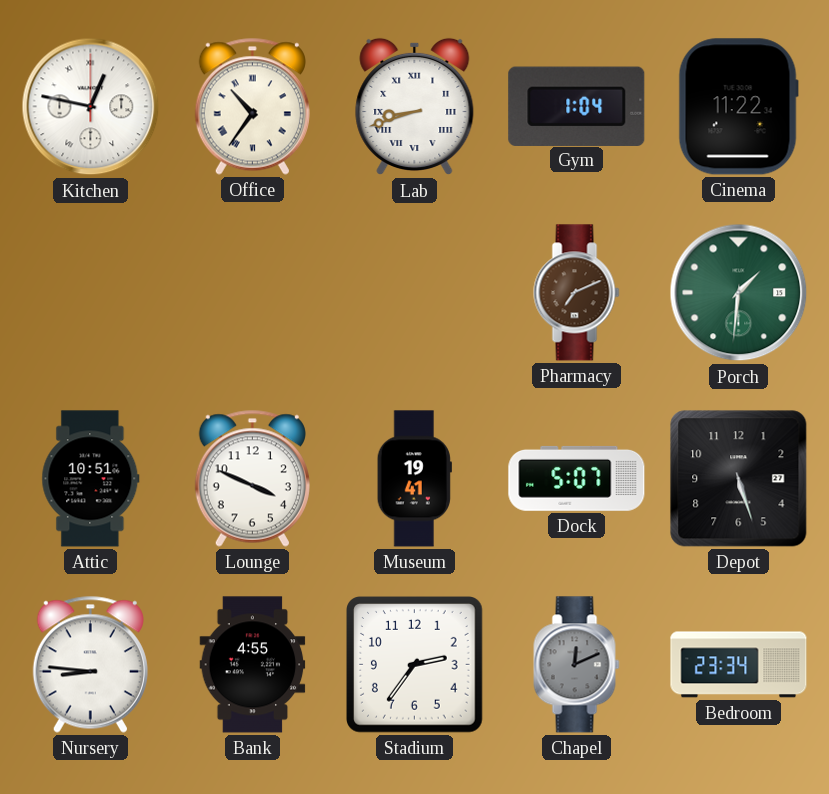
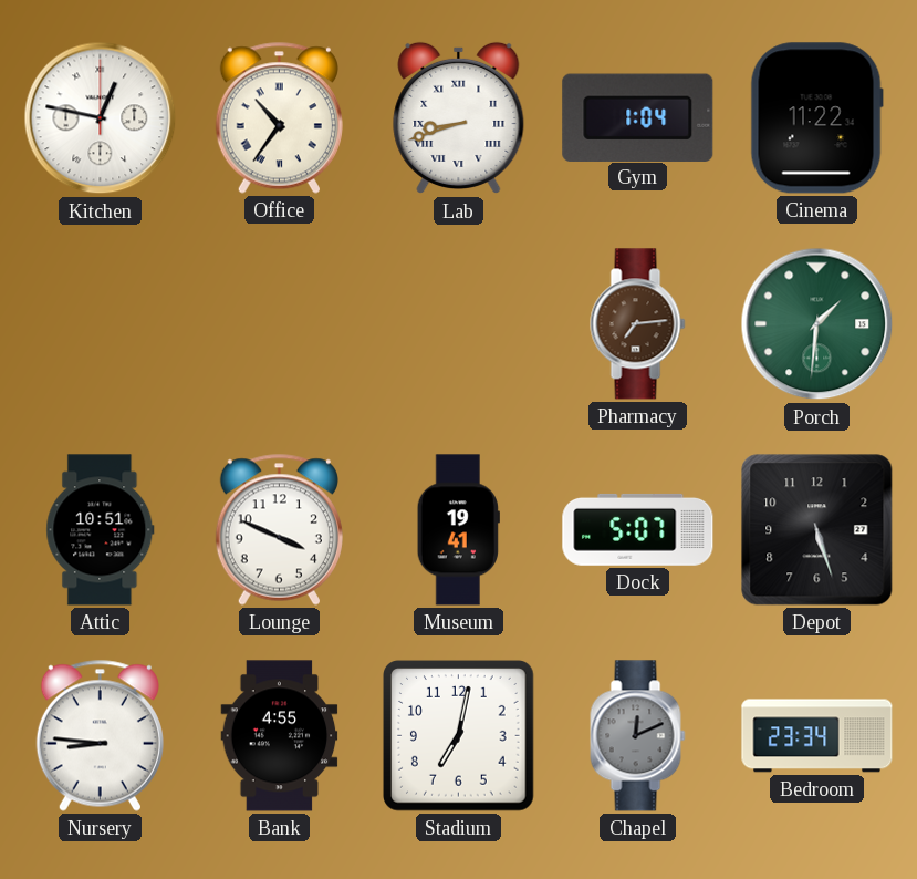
Pharmacy: 7:11 -> 7:14
Stadium: 2:36 -> 7:02
